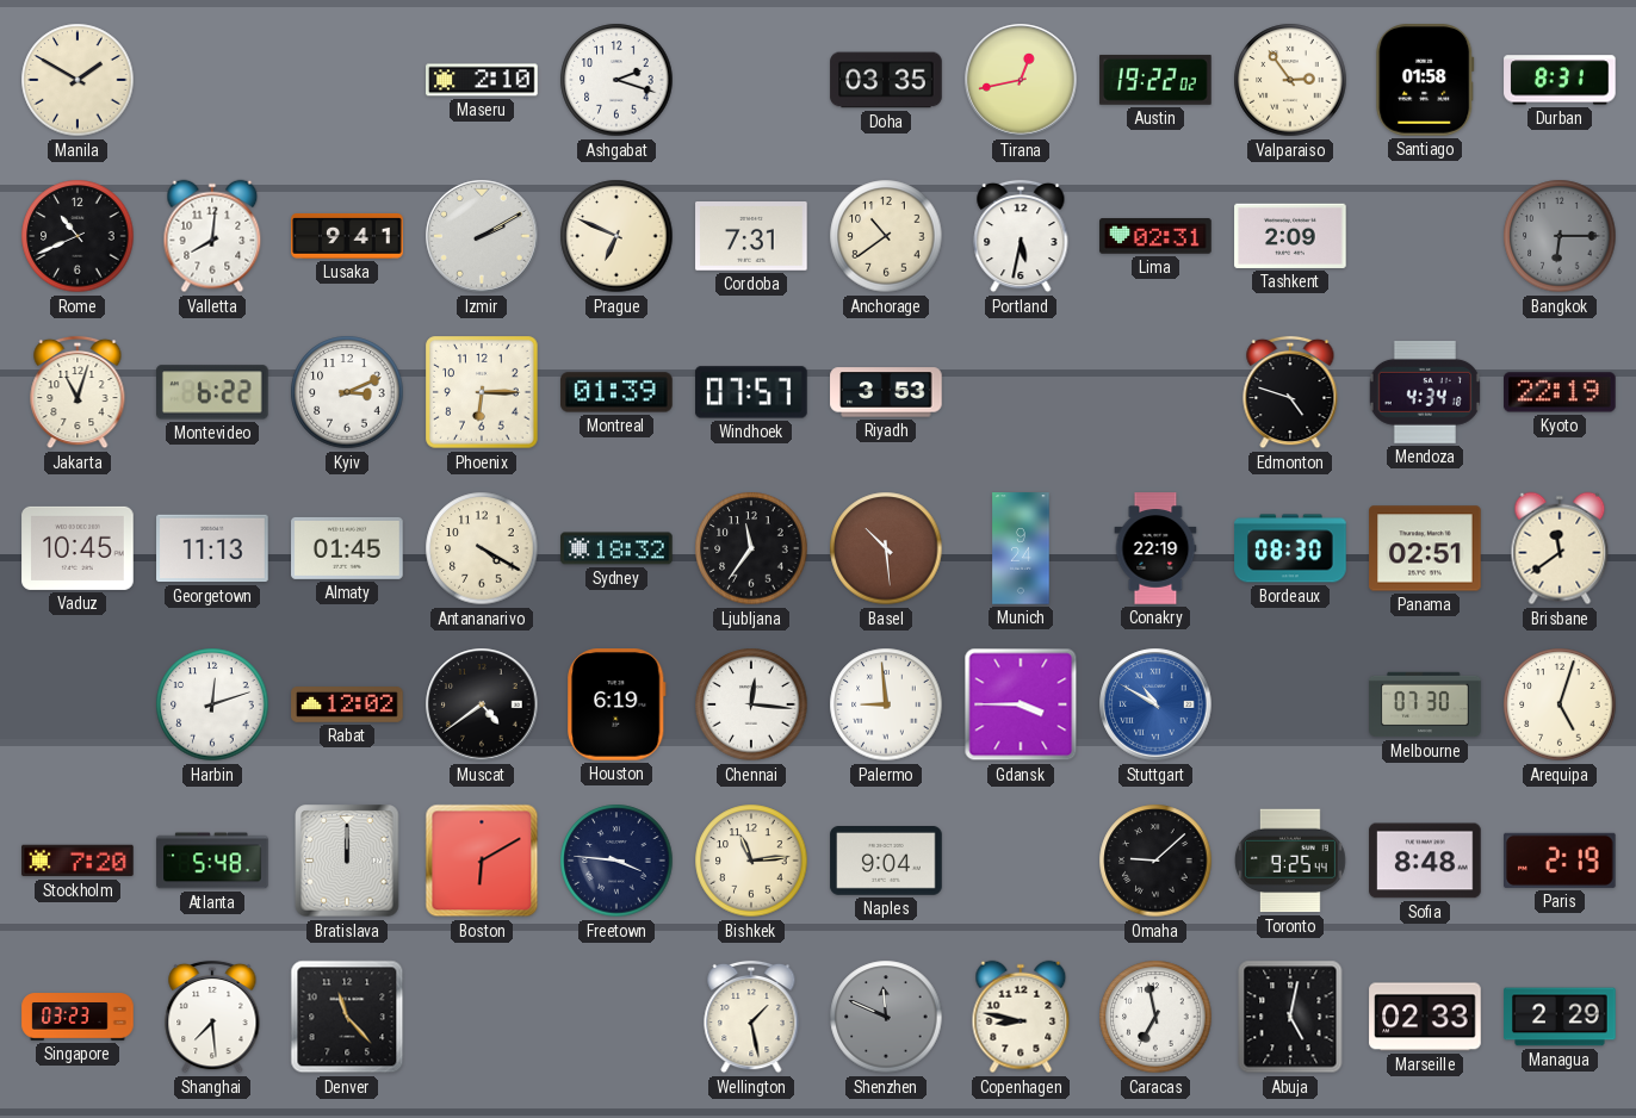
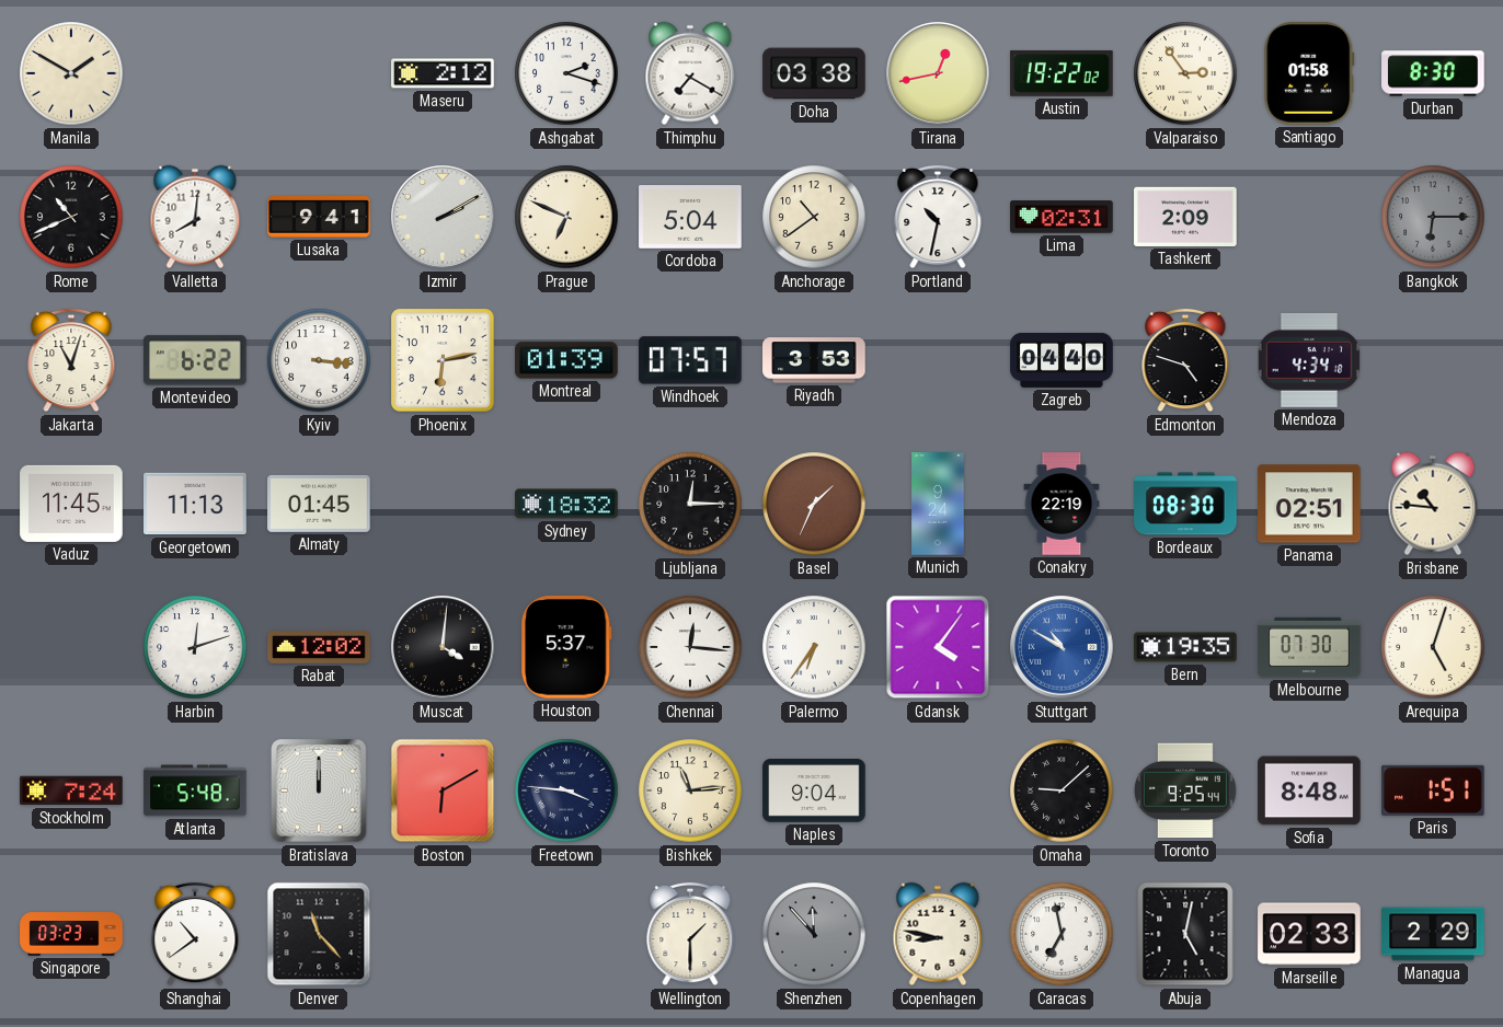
Maseru: 2:10 -> 2:12
Thimphu: none -> 7:20
Doha: 03:35 -> 03:38
Durban: 8:31 -> 8:30
Cordoba: 7:31 -> 5:04
Portland: 5:32 -> 10:32
Kyiv: 3:11 -> 3:16
Phoenix: 6:15 -> 6:13
Zagreb: none -> 04:40
Kyoto: 22:19 -> none
Vaduz: 10:45 -> 11:45
Antananarivo: 4:20 -> none
Ljubljana: 11:36 -> 12:15
Basel: 10:29 -> 1:34
Brisbane: 11:39 -> 10:46
Muscat: 4:39 -> 4:01
Houston: 6:19 -> 5:37
Palermo: 8:59 -> 6:36
Gdansk: 3:45 -> 4:06
Bern: none -> 19:35
Stockholm: 7:20 -> 7:24
Paris: 2:19 -> 1:51
Shanghai: 7:29 -> 10:39
Wellington: 1:28 -> 1:30
Shenzhen: 11:49 -> 11:53
